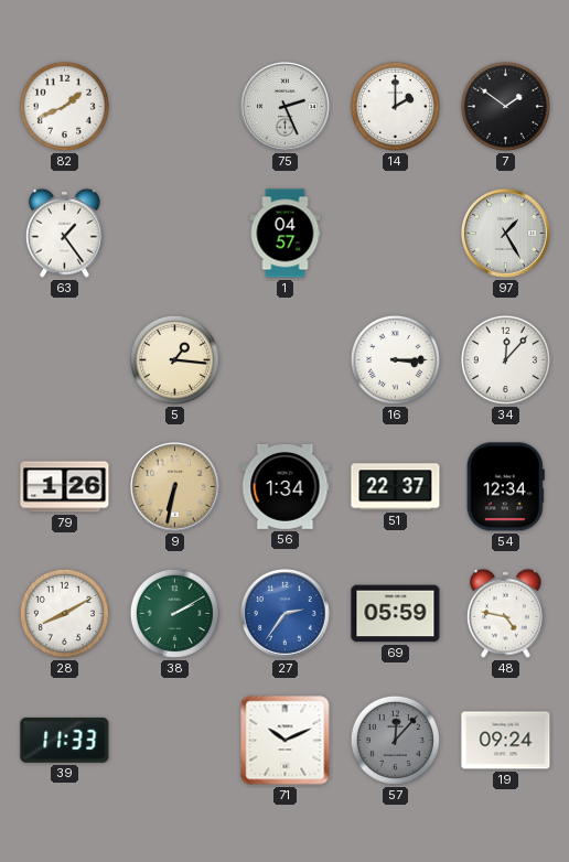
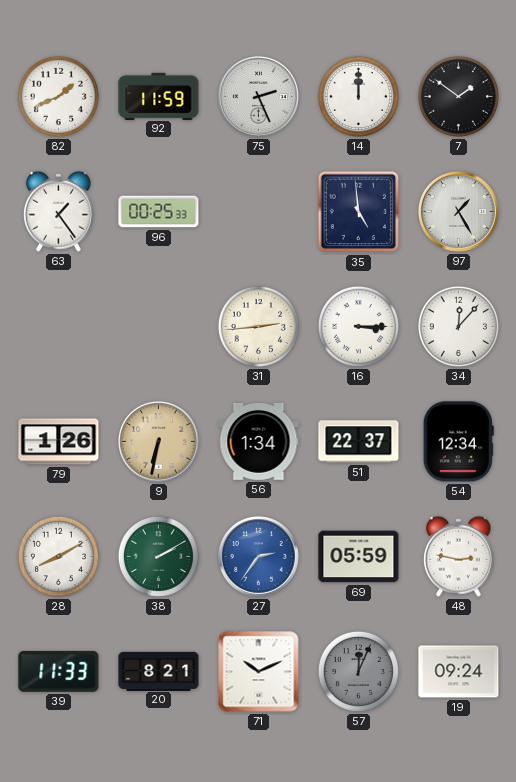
92: none -> 11:59
14: 2:00 -> 12:00
96: none -> 00:25
1: 04:57 -> none
35: none -> 4:59
5: 1:16 -> none
31: none -> 2:44
48: 4:47 -> 2:47
20: none -> 8:21
57: 12:07 -> 12:04
